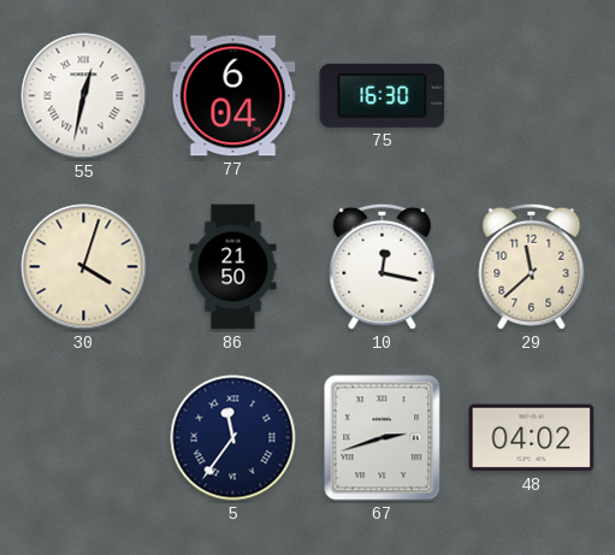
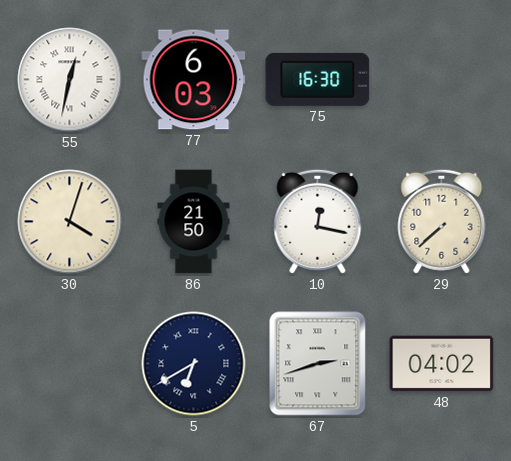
77: 6:04 -> 6:03
29: 11:38 -> 7:38
5: 11:36 -> 6:40
